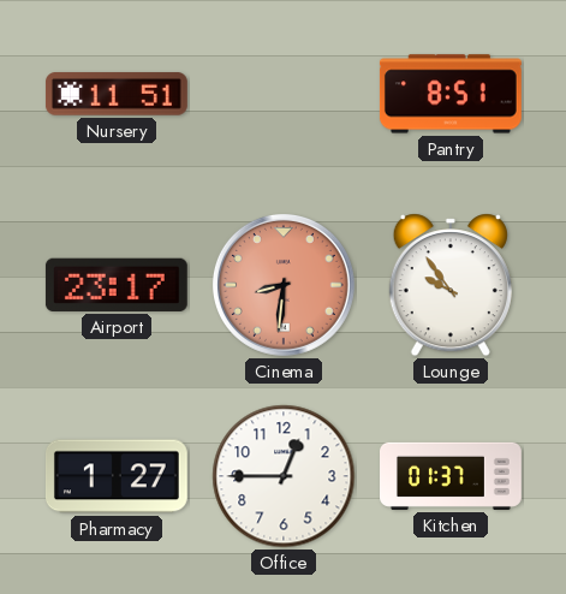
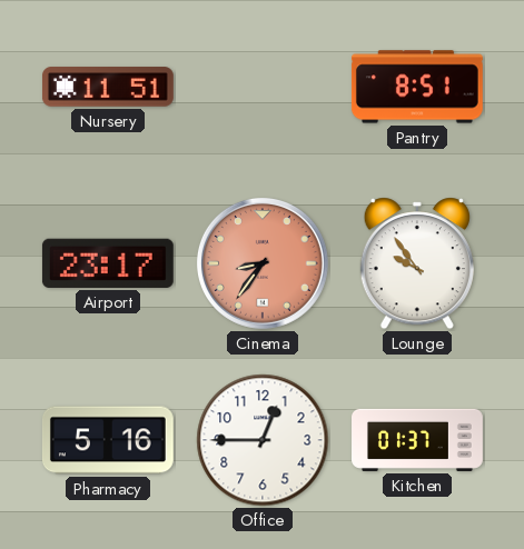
Cinema: 8:31 -> 8:36
Pharmacy: 1:27 -> 5:16
